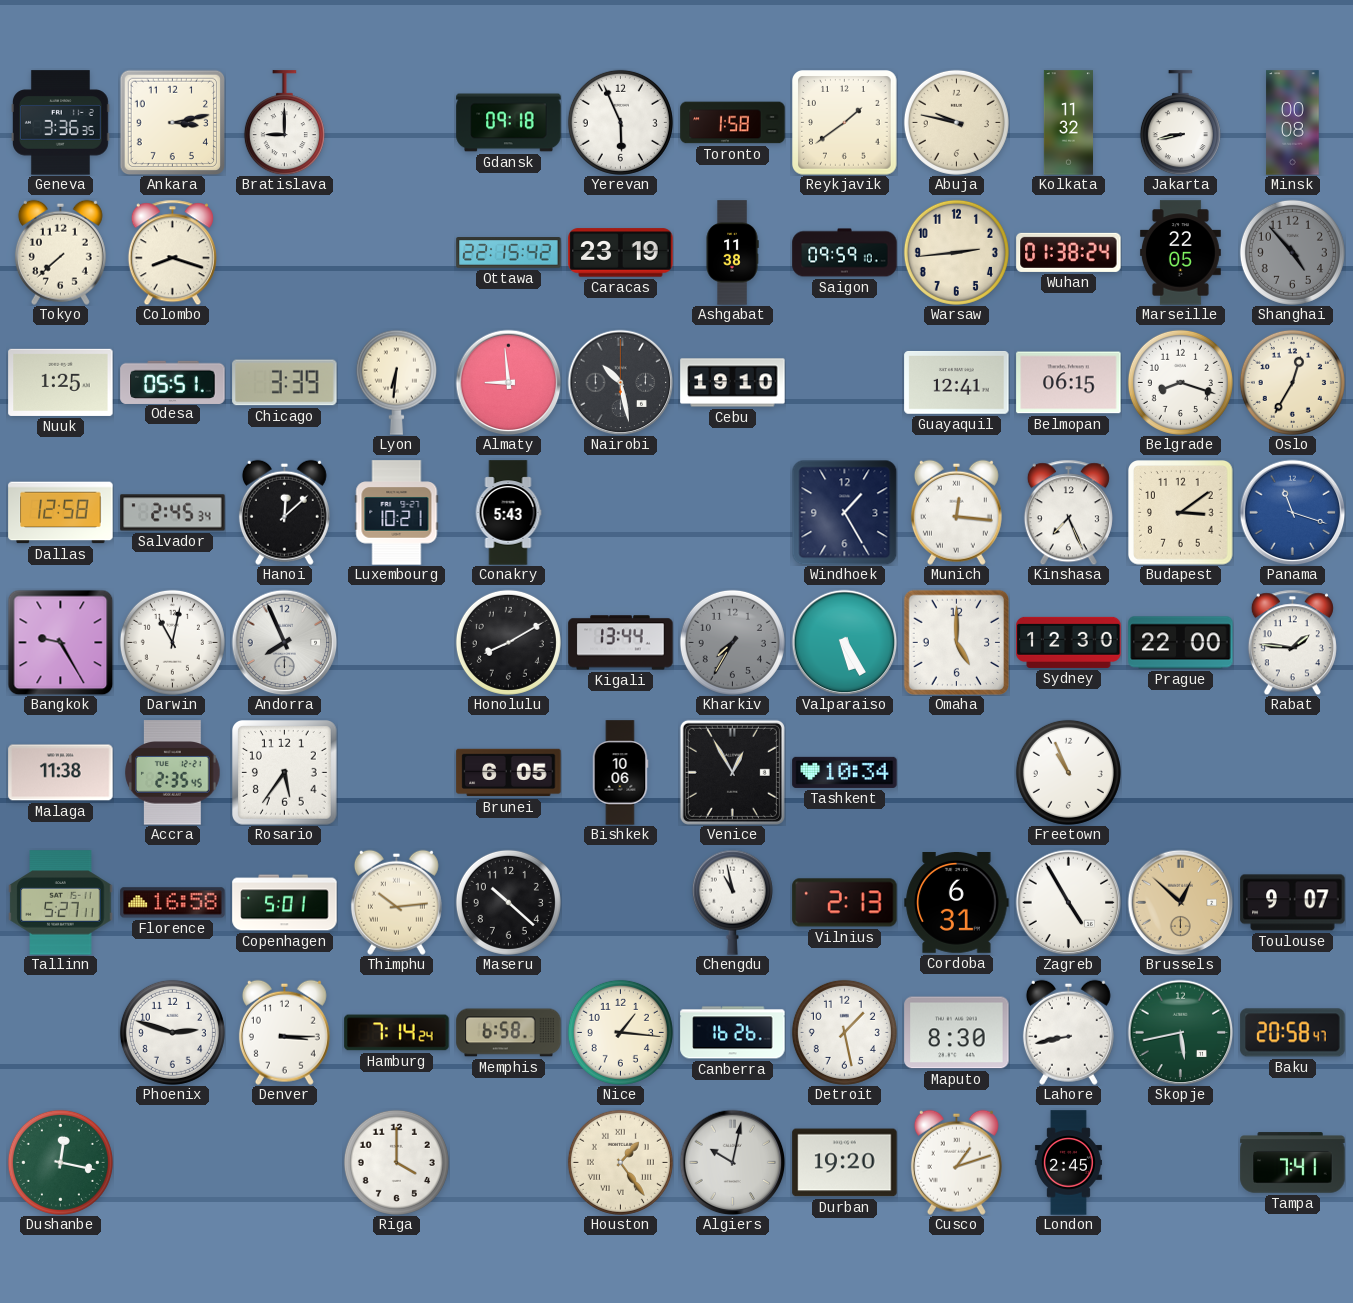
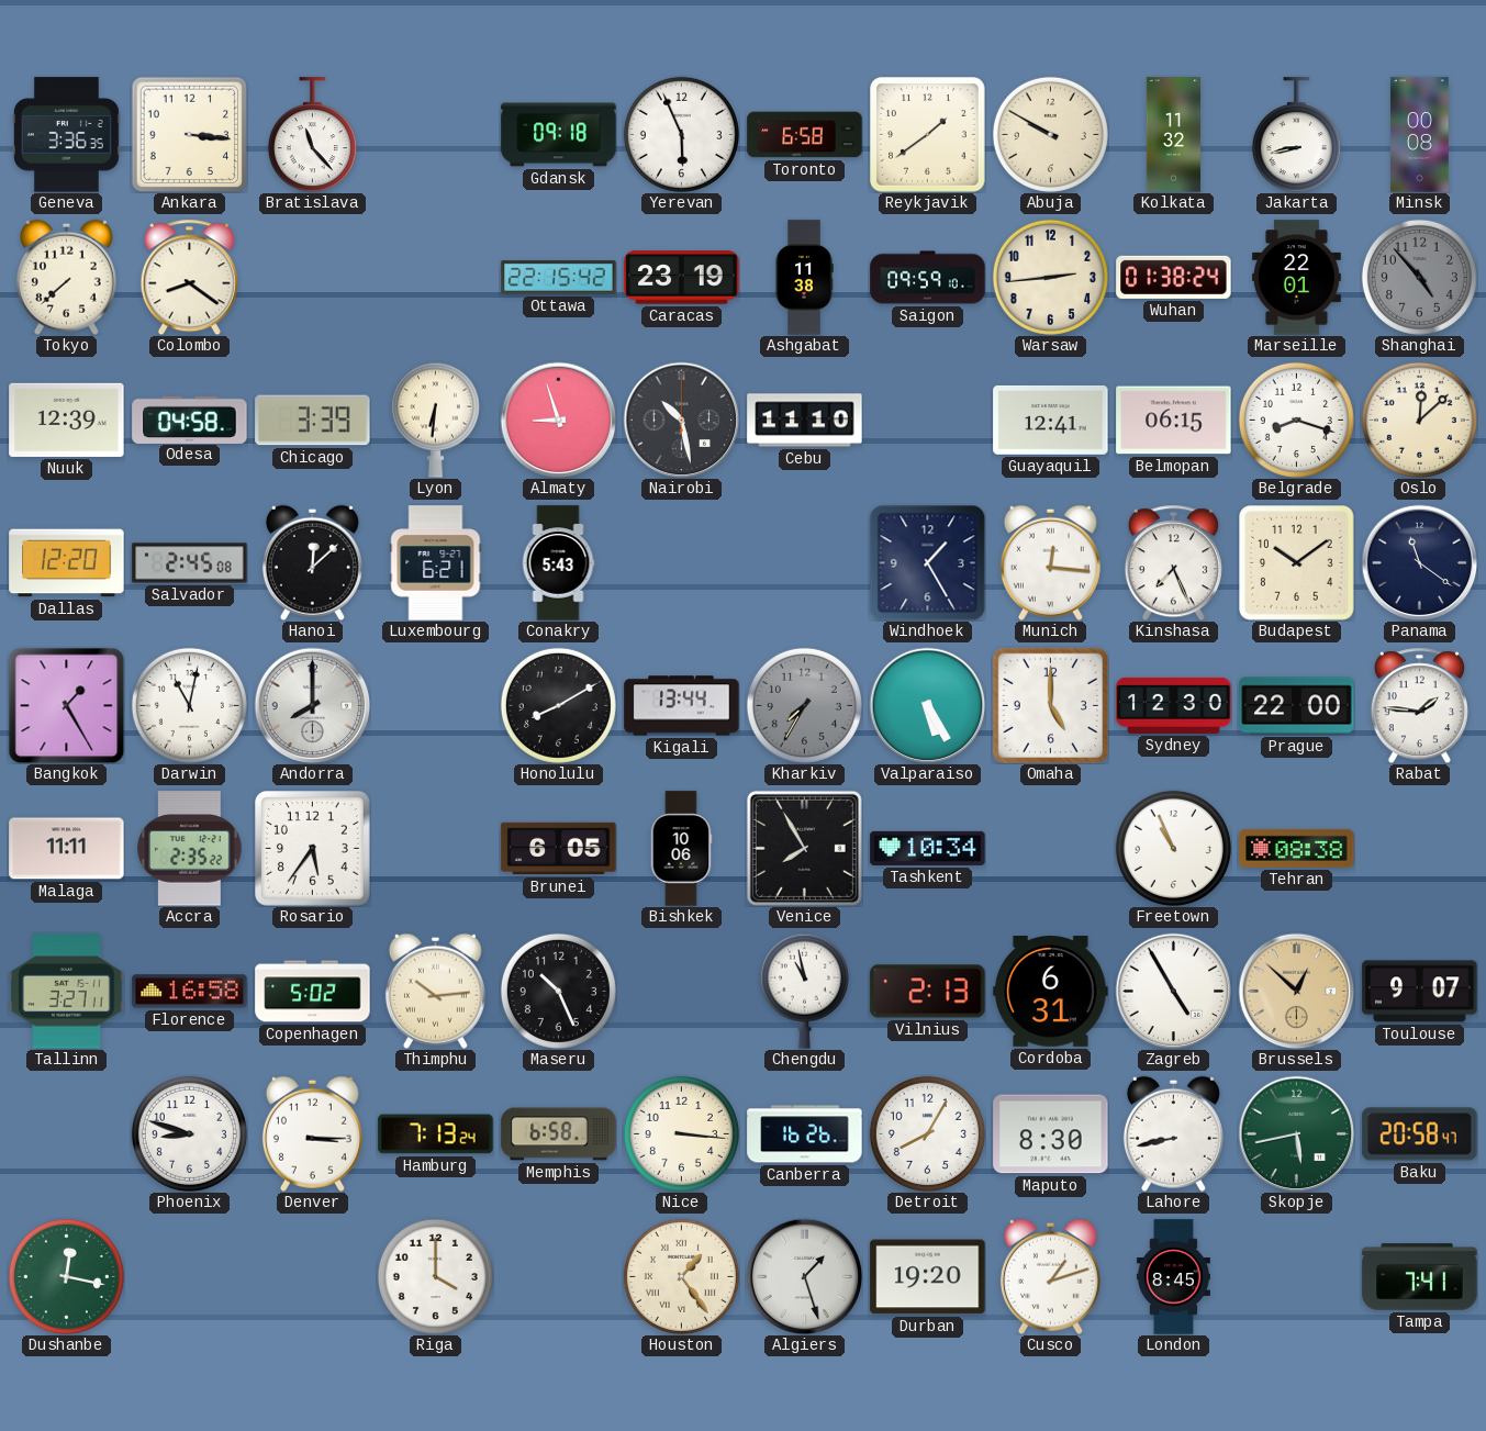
Ankara: 3:13 -> 3:16
Bratislava: 9:00 -> 11:23
Toronto: 1:58 -> 6:58
Abuja: 9:47 -> 9:50
Colombo: 8:18 -> 8:21
Marseille: 22:05 -> 22:01
Nuuk: 1:25 -> 12:39
Odesa: 05:51 -> 04:58
Almaty: 8:59 -> 8:57
Cebu: 19:10 -> 11:10
Oslo: 12:35 -> 12:08
Dallas: 12:58 -> 12:20
Salvador: 2:45:34 -> 2:45:08
Luxembourg: 10:21 -> 6:21
Budapest: 3:09 -> 10:09
Panama: 11:18 -> 11:21
Panama dial: blue -> navy
Bangkok: 9:25 -> 1:25
Andorra: 7:56 -> 8:00
Malaga: 11:38 -> 11:11
Accra: 2:35:45 -> 2:35:22
Venice: 12:55 -> 7:55
Tehran: none -> 08:38
Tallinn: 5:27 -> 3:27
Copenhagen: 5:01 -> 5:02
Maseru: 10:22 -> 10:26
Phoenix: 2:48 -> 8:48
Hamburg: 7:14 -> 7:13
Nice: 1:16 -> 3:16
Detroit: 1:28 -> 8:05
Algiers: 10:02 -> 1:27
London: 2:45 -> 8:45
